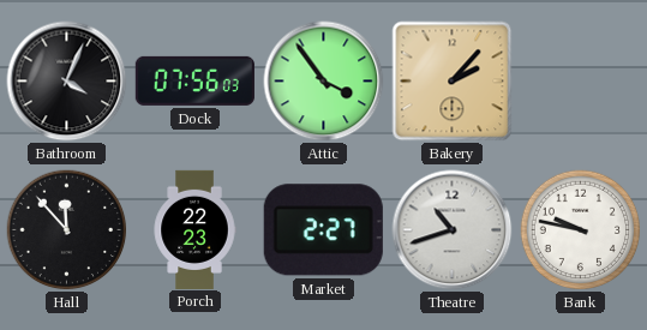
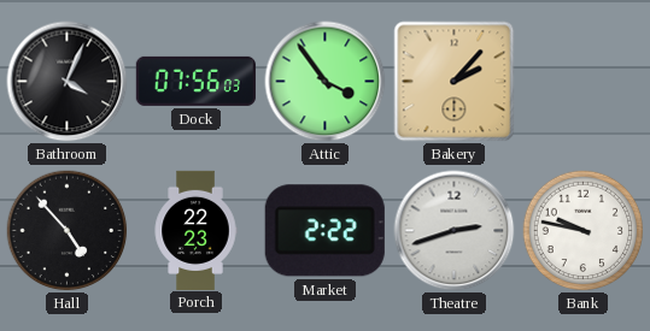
Hall: 11:53 -> 4:53
Market: 2:27 -> 2:22
Theatre: 10:42 -> 2:42
